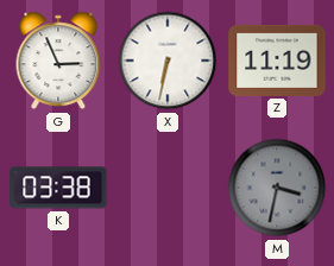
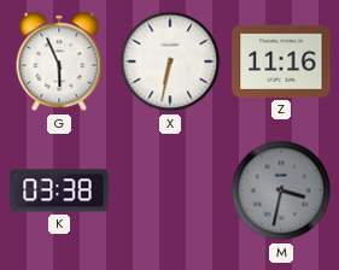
G: 2:56 -> 5:56
Z: 11:19 -> 11:16
